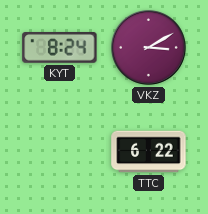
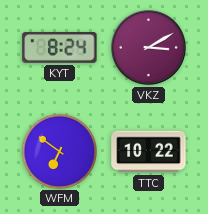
WFM: none -> 6:51
TTC: 6:22 -> 10:22
